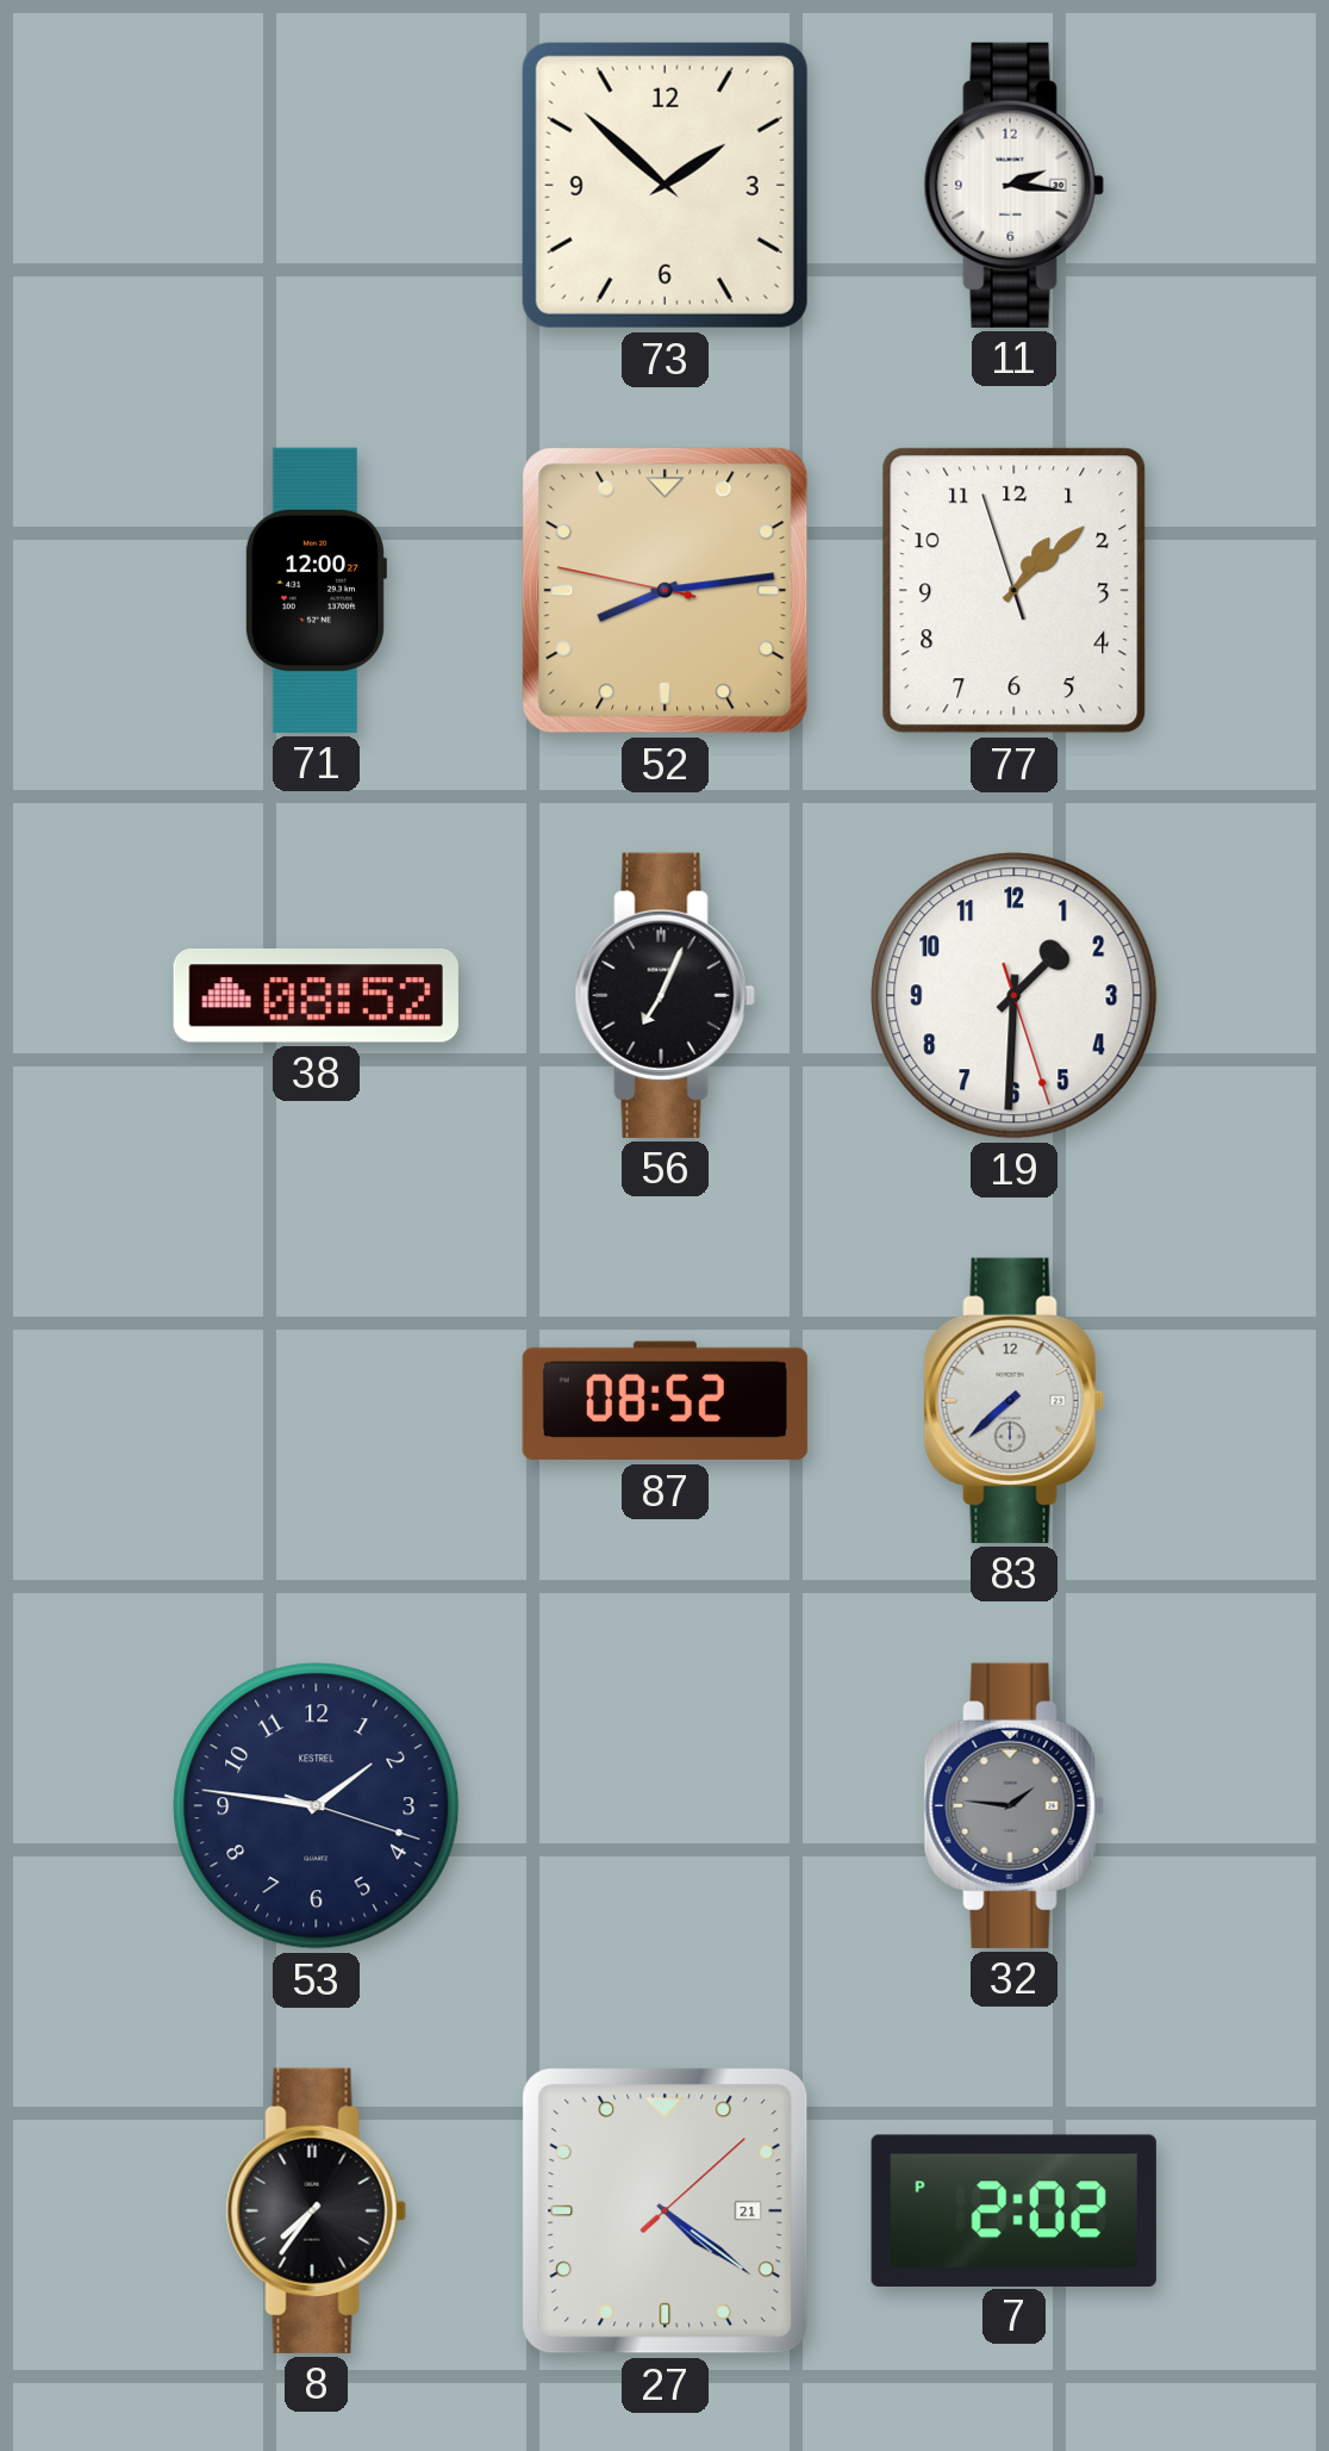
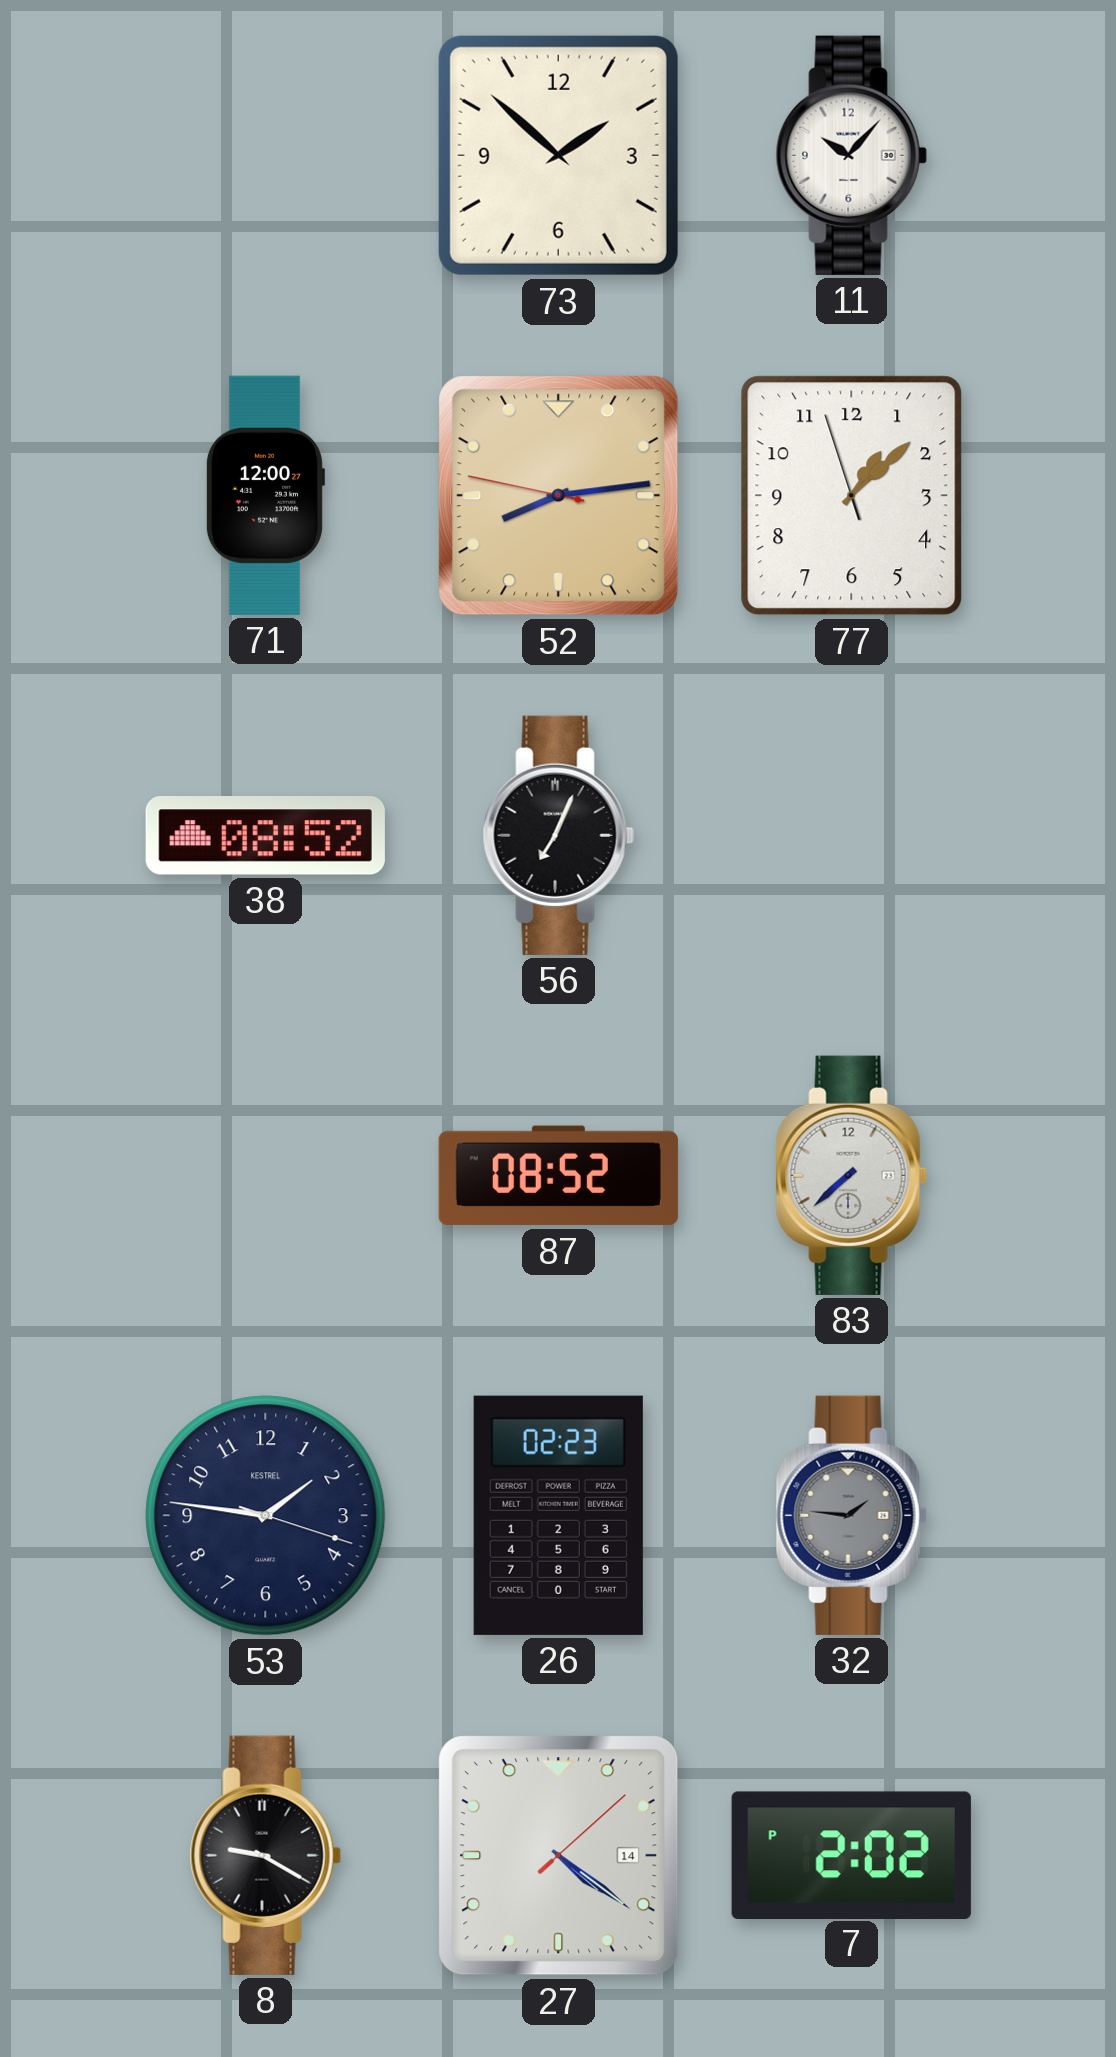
11: 2:16 -> 10:07
19: 1:30 -> none
26: none -> 02:23
8: 7:36 -> 9:20
27 date: 21 -> 14
